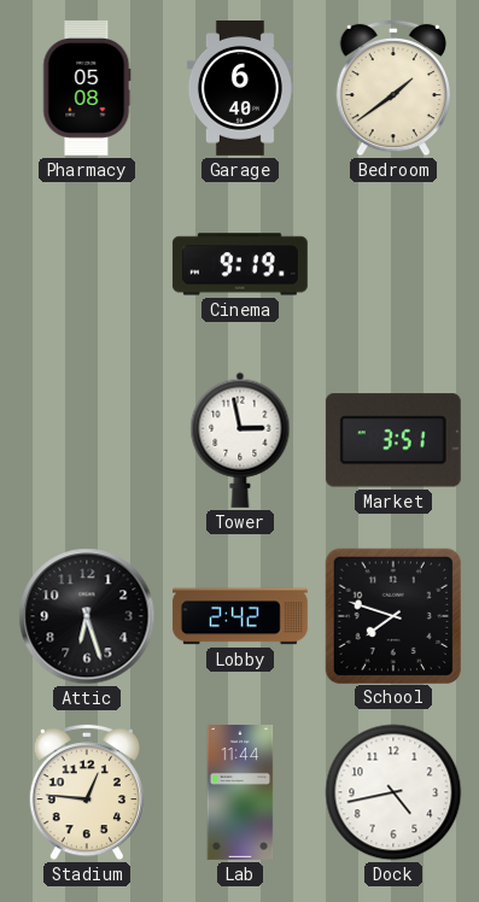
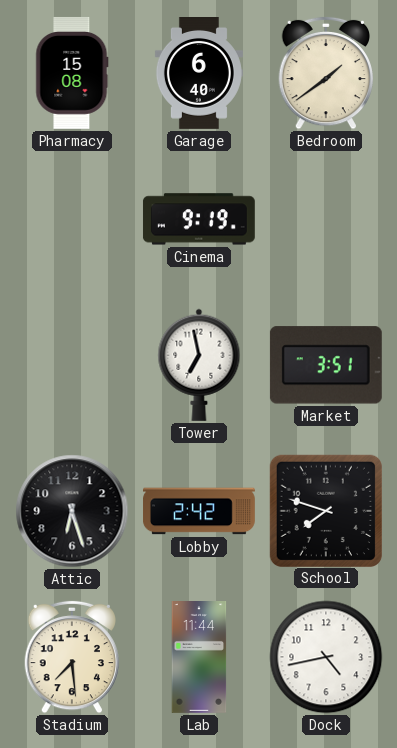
Pharmacy: 05:08 -> 15:08
Tower: 2:58 -> 6:58
Stadium: 12:46 -> 7:29
